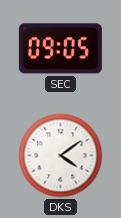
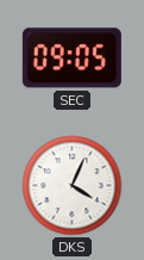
DKS: 4:09 -> 4:04
